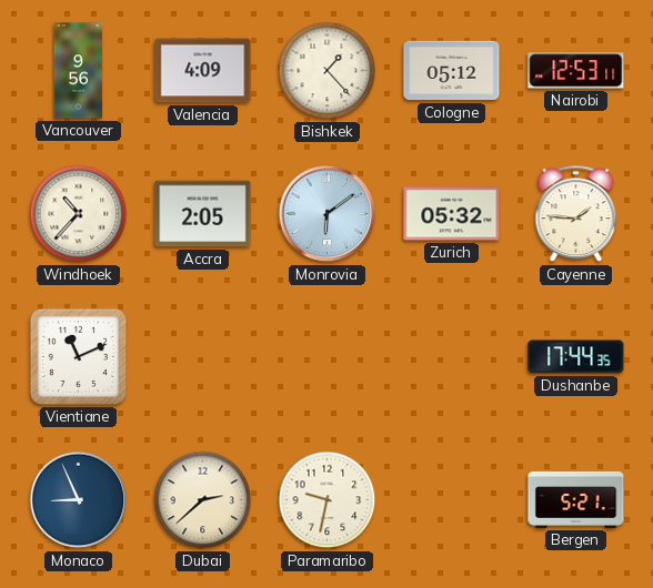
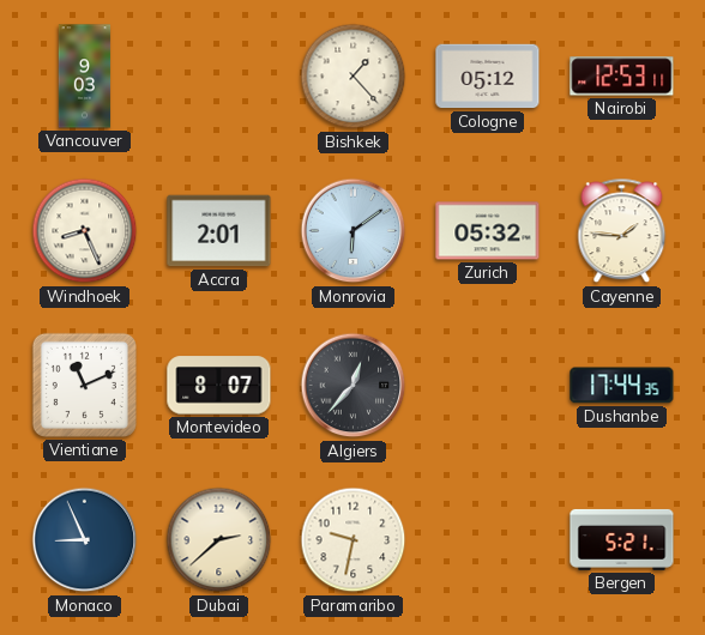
Vancouver: 9:56 -> 9:03
Valencia: 4:09 -> none
Windhoek: 10:37 -> 8:26
Accra: 2:05 -> 2:01
Montevideo: none -> 8:07
Algiers: none -> 12:37
